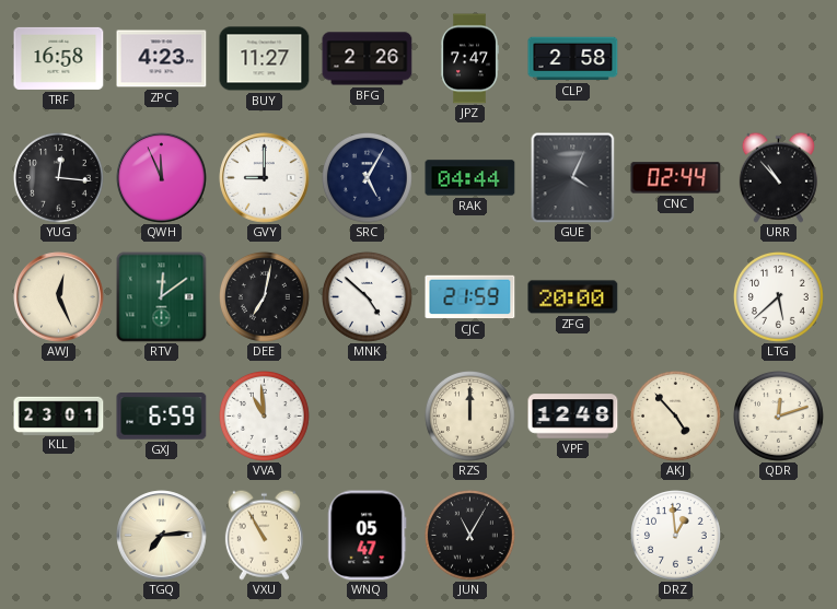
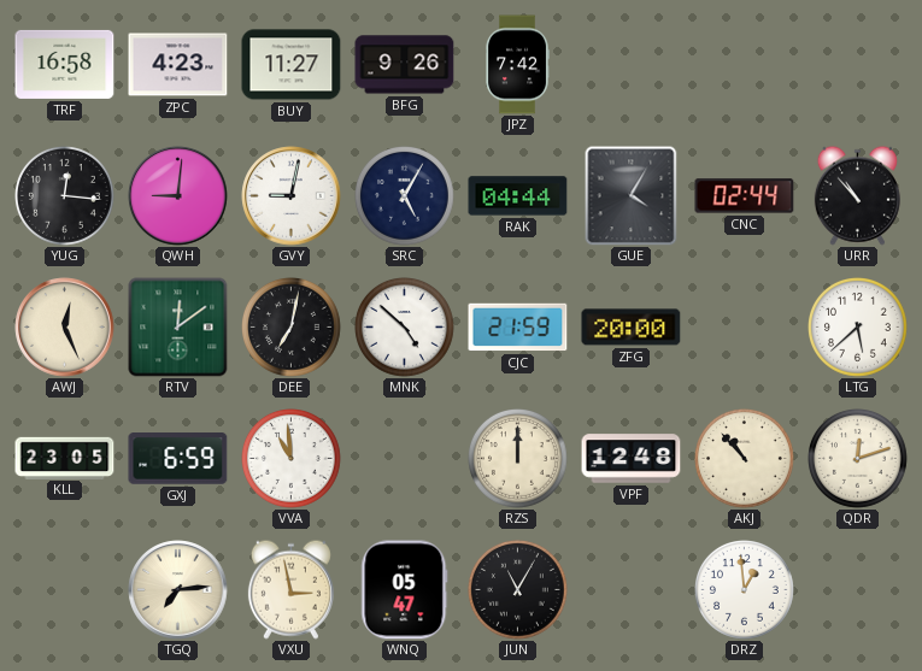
BFG: 2:26 -> 9:26
JPZ: 7:47 -> 7:42
CLP: 2:58 -> none
QWH: 11:56 -> 9:01
GVY: 9:00 -> 9:02
GUE: 4:04 -> 4:05
KLL: 23:01 -> 23:05
AKJ: 4:53 -> 10:53
VXU: 10:55 -> 2:58
